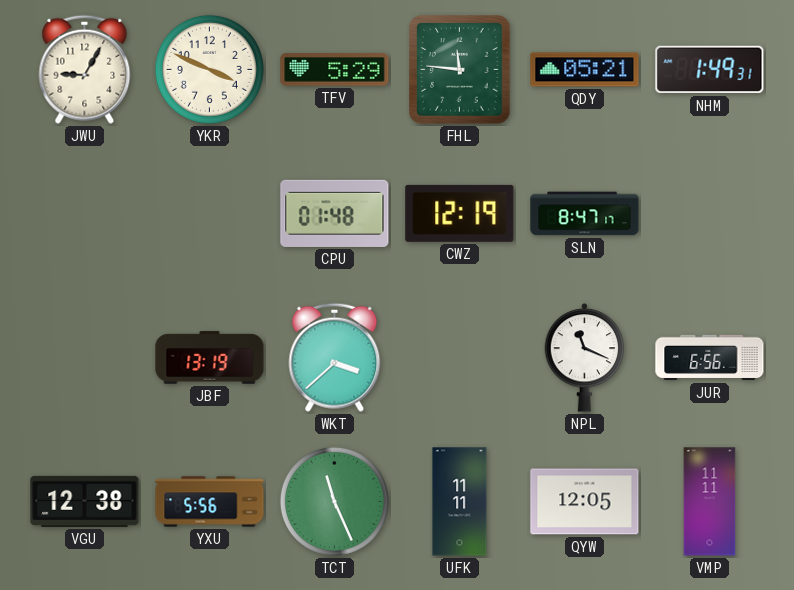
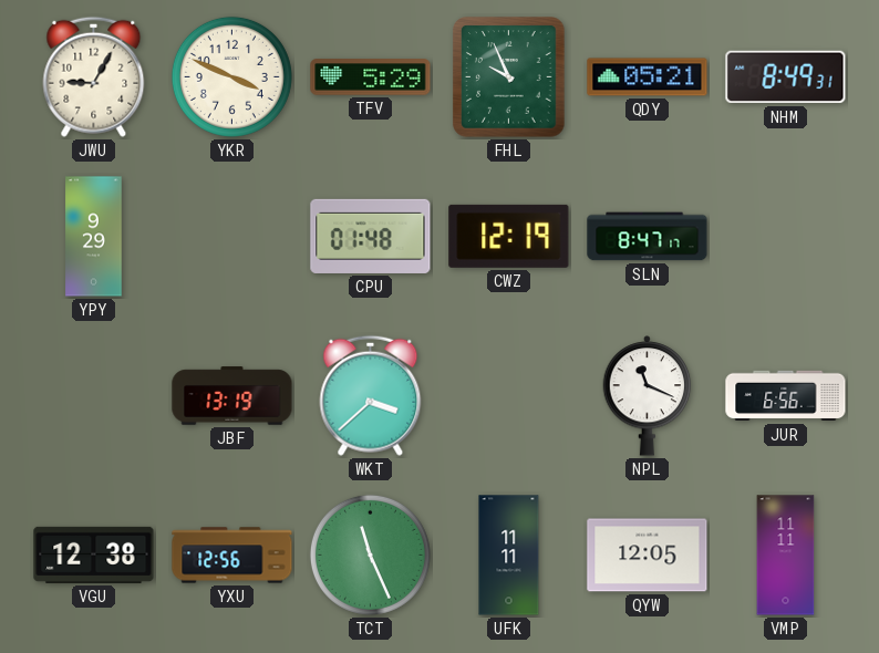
FHL: 11:46 -> 9:56
NHM: 1:49 -> 8:49
YPY: none -> 9:29
YXU: 5:56 -> 12:56
